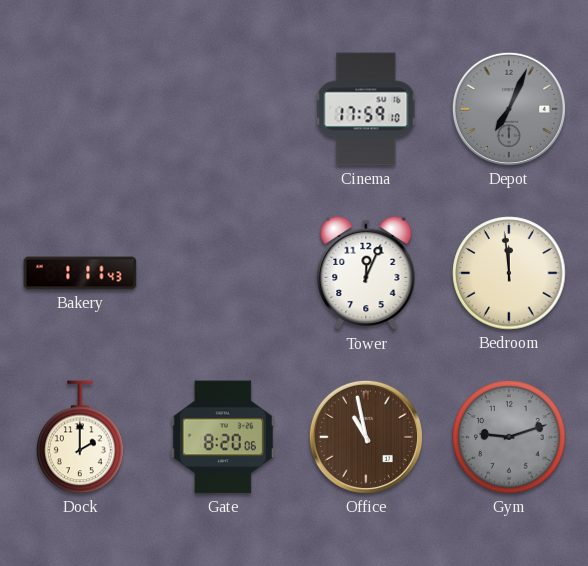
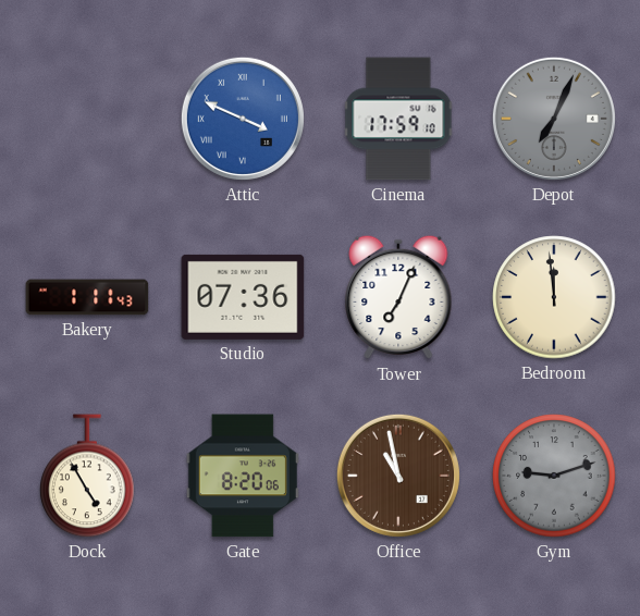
Attic: none -> 3:49
Studio: none -> 07:36
Tower: 12:04 -> 7:04
Dock: 2:00 -> 4:55
